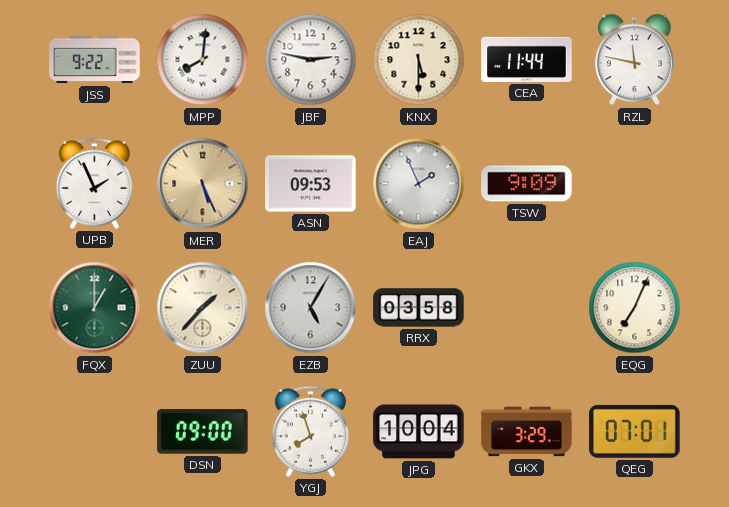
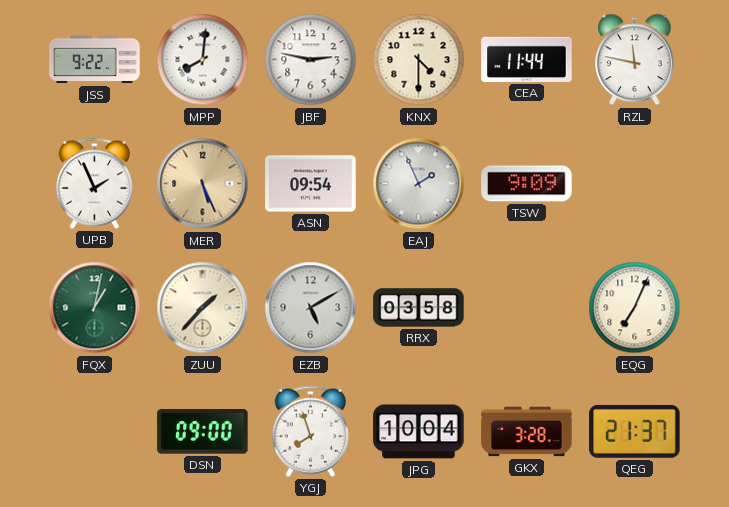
KNX: 5:30 -> 4:30
ASN: 09:53 -> 09:54
FQX: 1:00 -> 1:02
EZB: 5:05 -> 5:10
GKX: 3:29 -> 3:28
QEG: 07:01 -> 21:37
